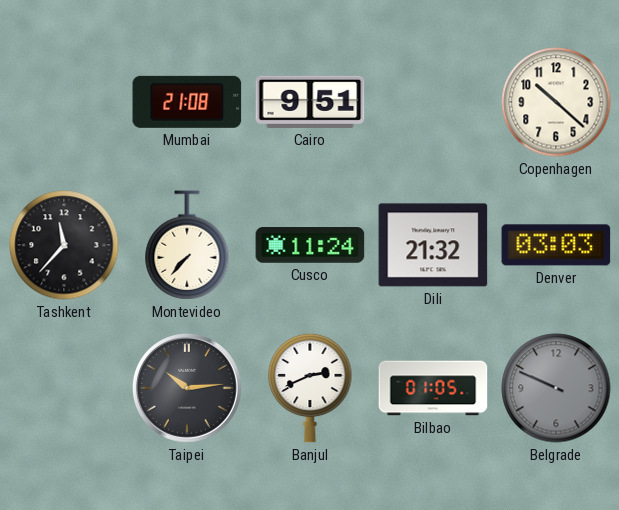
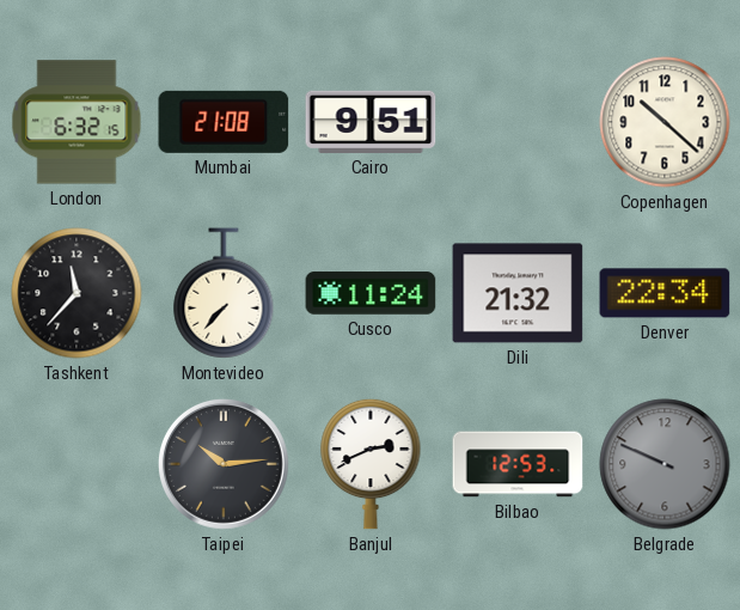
London: none -> 6:32
Denver: 03:03 -> 22:34
Bilbao: 01:05 -> 12:53
